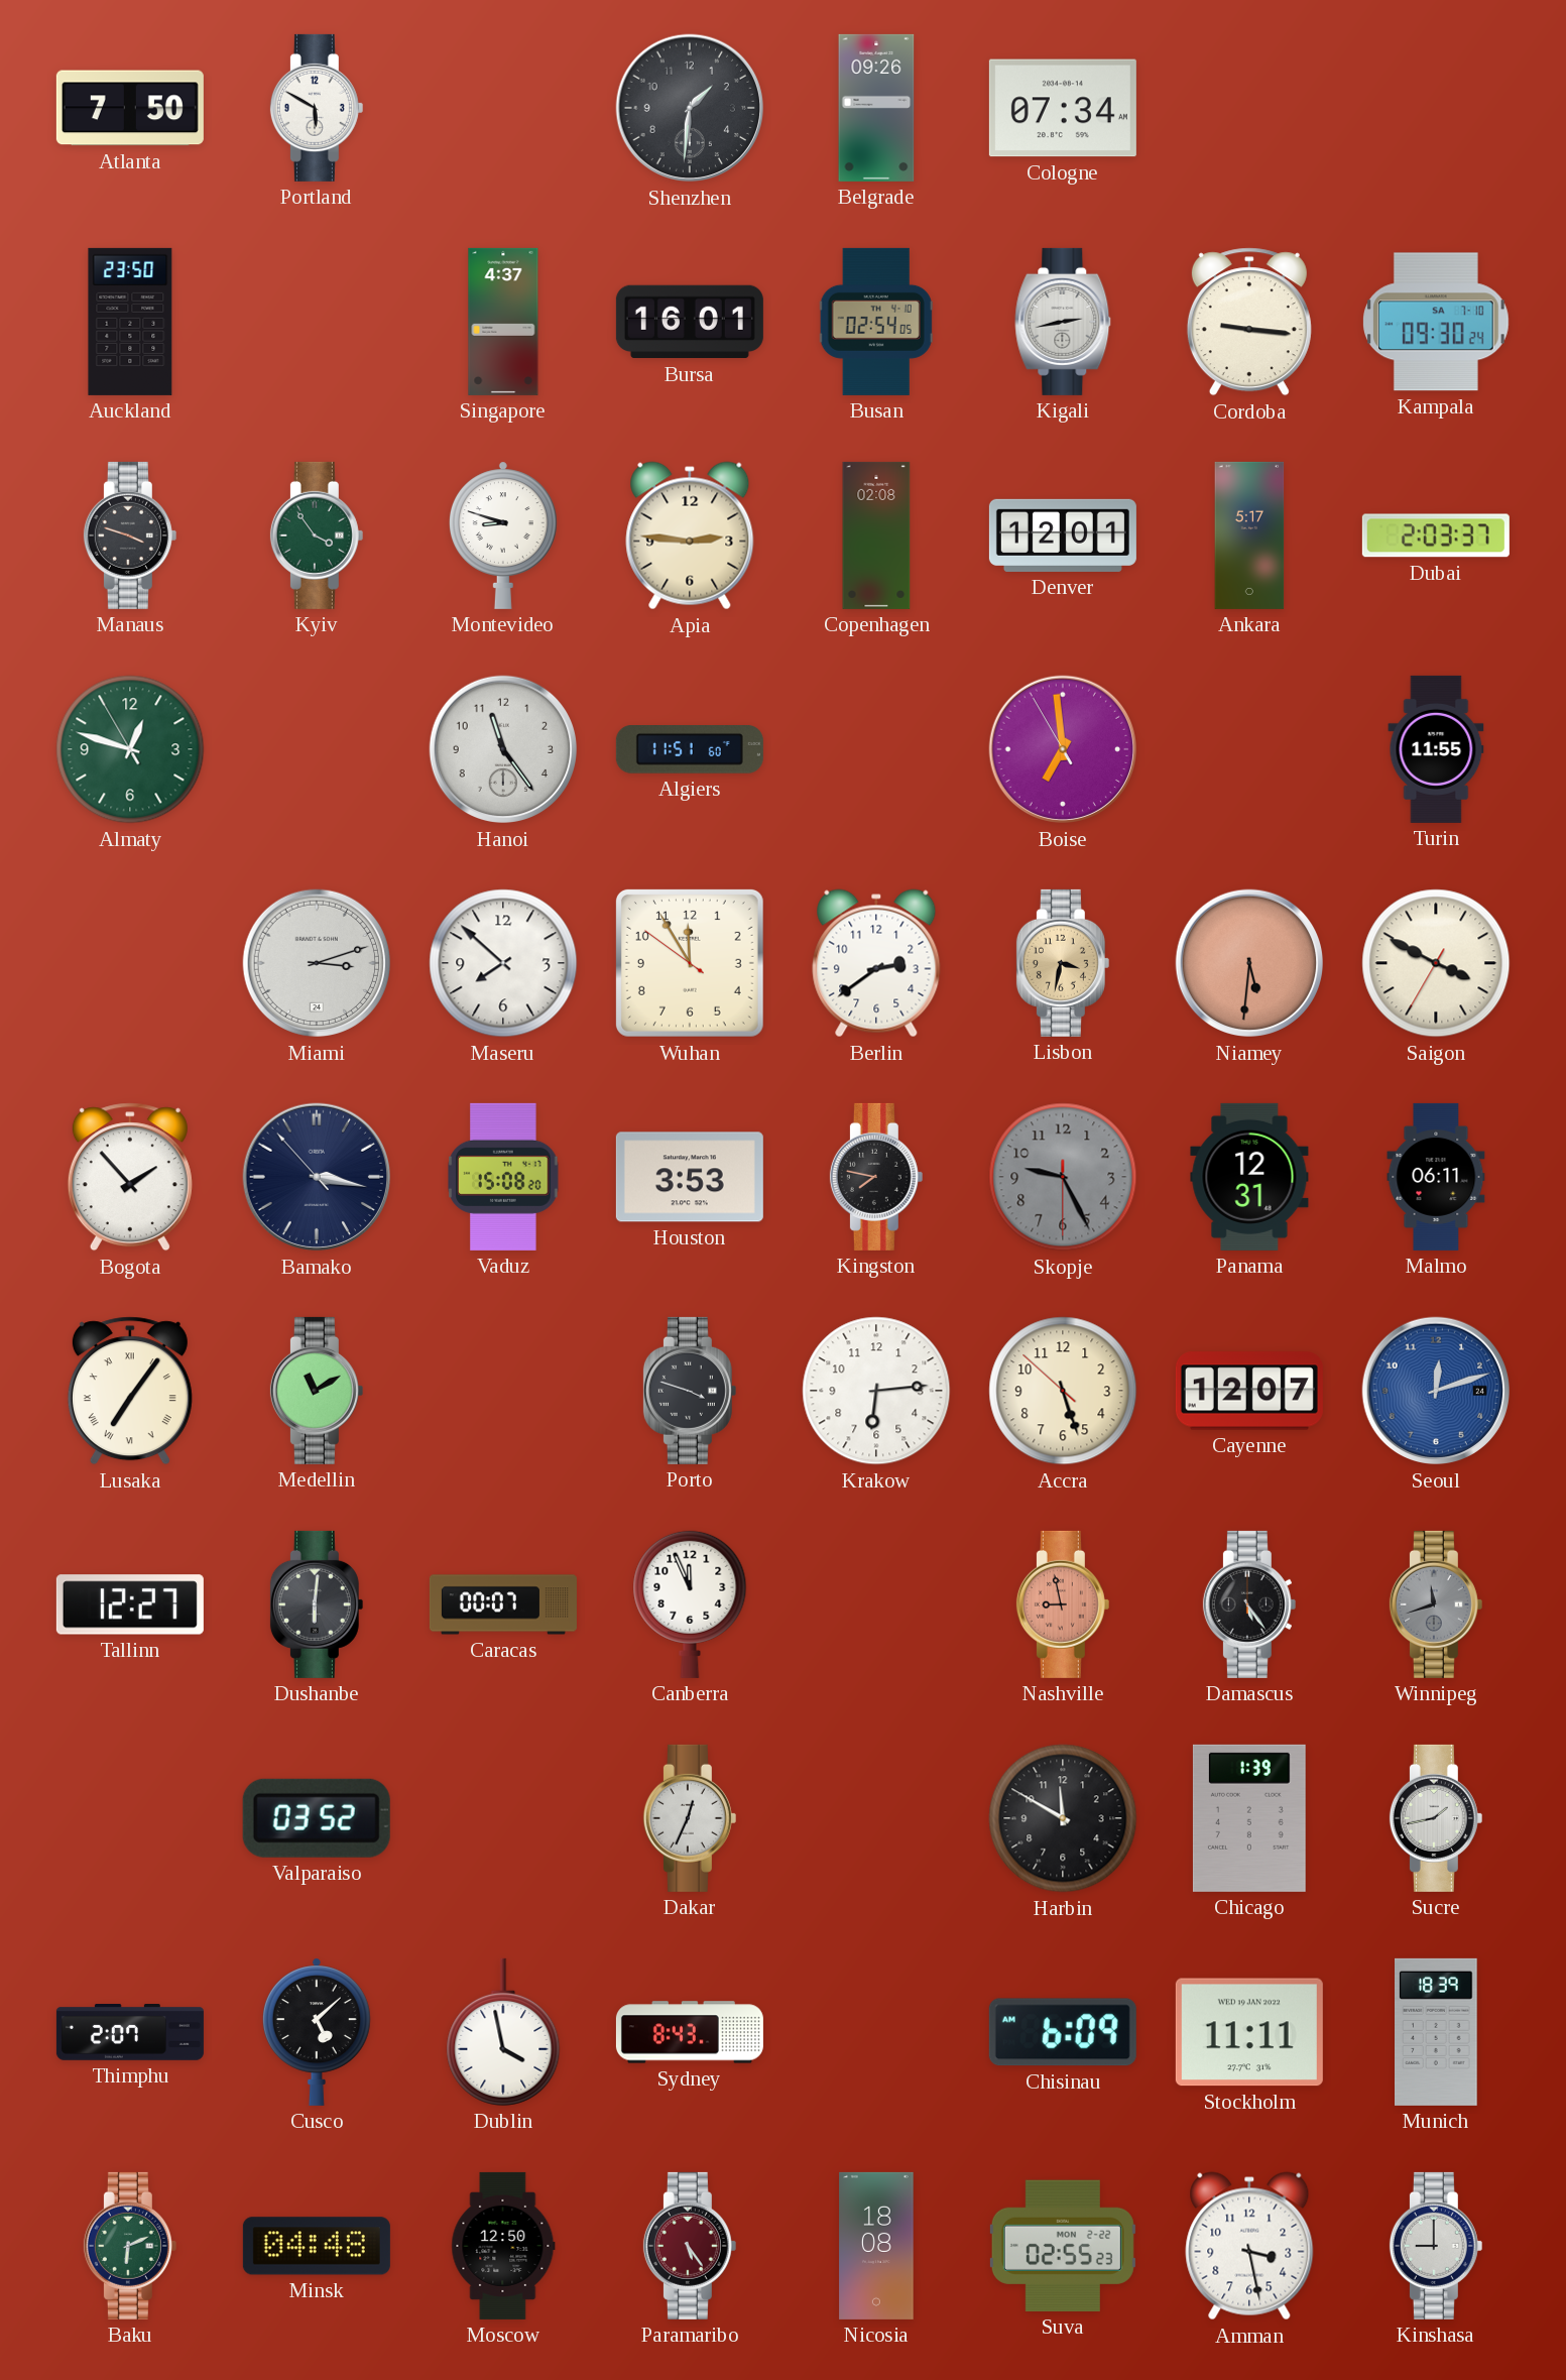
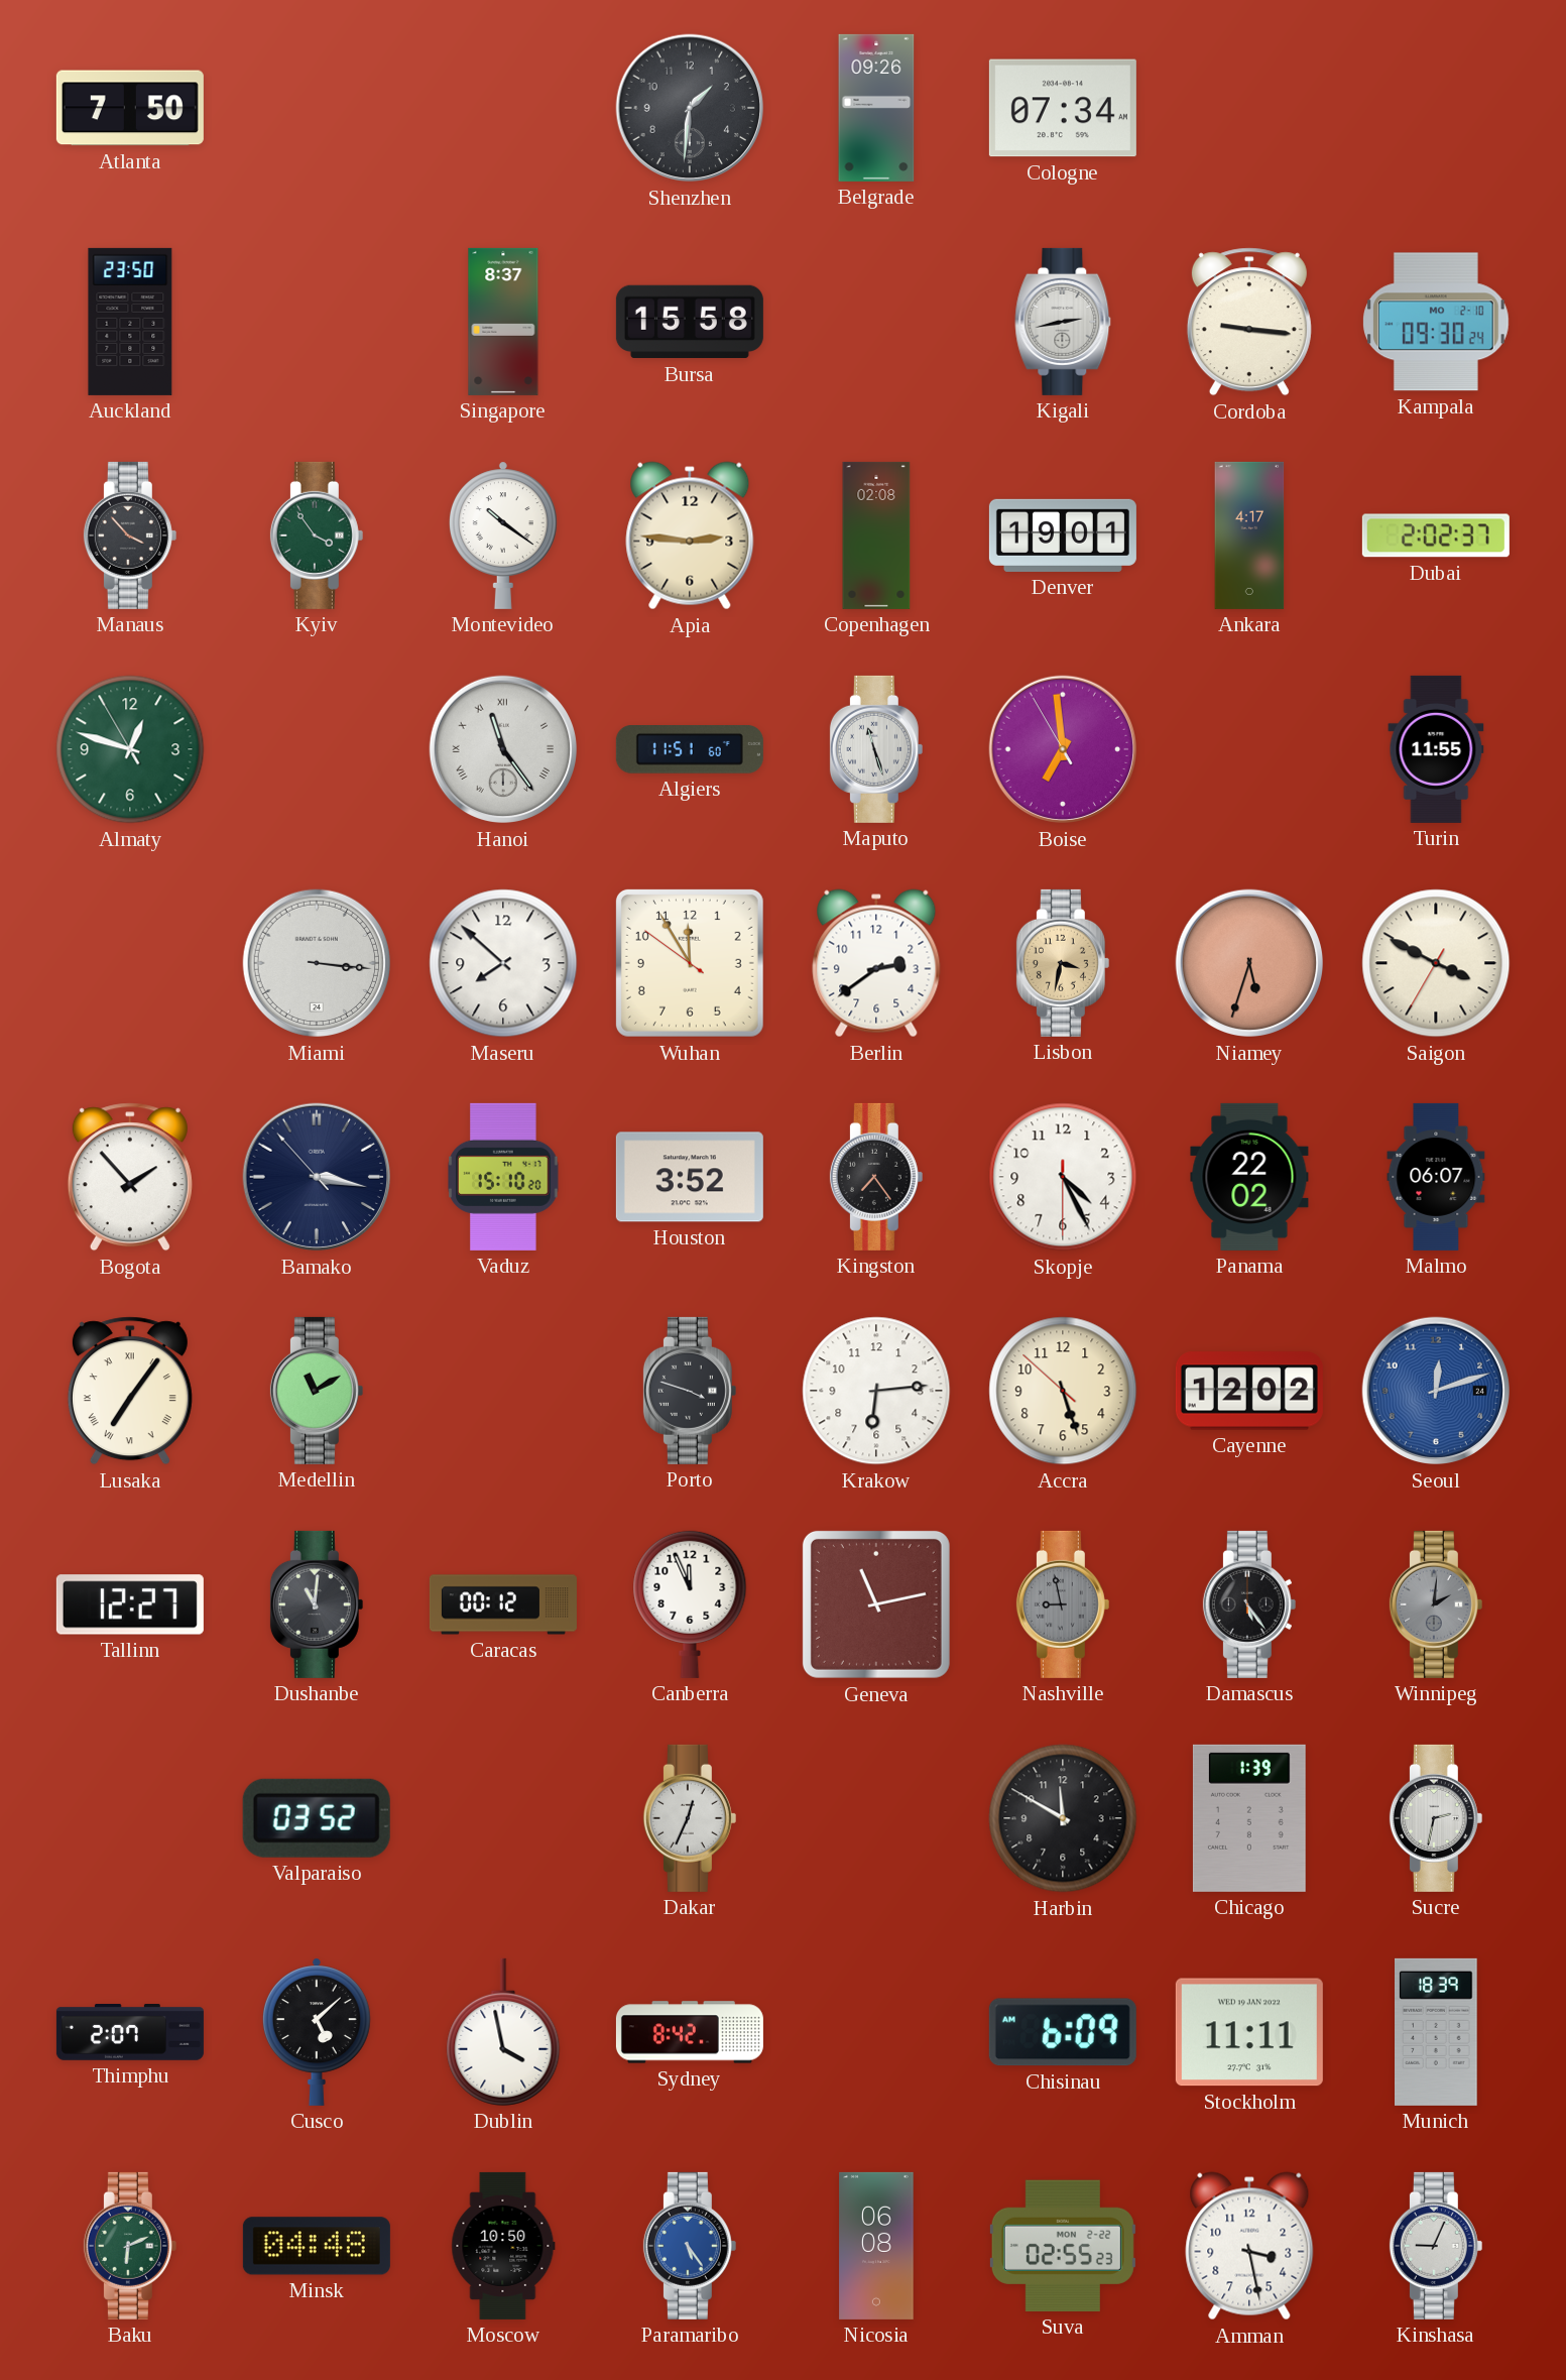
Portland: 5:50 -> none
Singapore: 4:37 -> 8:37
Bursa: 16:01 -> 15:58
Busan: 02:54 -> none
Kampala date: SA 7-10 -> MO 2-10
Manaus: 3:48 -> 3:53
Montevideo: 8:48 -> 10:21
Denver: 12:01 -> 19:01
Ankara: 5:17 -> 4:17
Dubai: 2:03 -> 2:02
Hanoi numerals: Arabic -> Roman
Maputo: none -> 11:27
Miami: 3:12 -> 3:16
Niamey: 5:31 -> 5:33
Vaduz: 15:08 -> 15:10
Houston: 3:53 -> 3:52
Kingston: 7:47 -> 7:24
Skopje: 9:25 -> 4:25
Skopje dial: grey -> white
Panama: 12:31 -> 22:02
Malmo: 06:11 -> 06:07
Cayenne: 12:07 -> 12:02
Dushanbe: 6:01 -> 11:01
Caracas: 00:07 -> 00:12
Geneva: none -> 11:13
Nashville dial: salmon -> grey
Winnipeg: 11:42 -> 2:01
Sucre: 1:43 -> 2:32
Sydney: 8:43 -> 8:42
Moscow: 12:50 -> 10:50
Paramaribo dial: burgundy -> blue
Nicosia: 18:08 -> 06:08
Kinshasa: 9:00 -> 9:04
